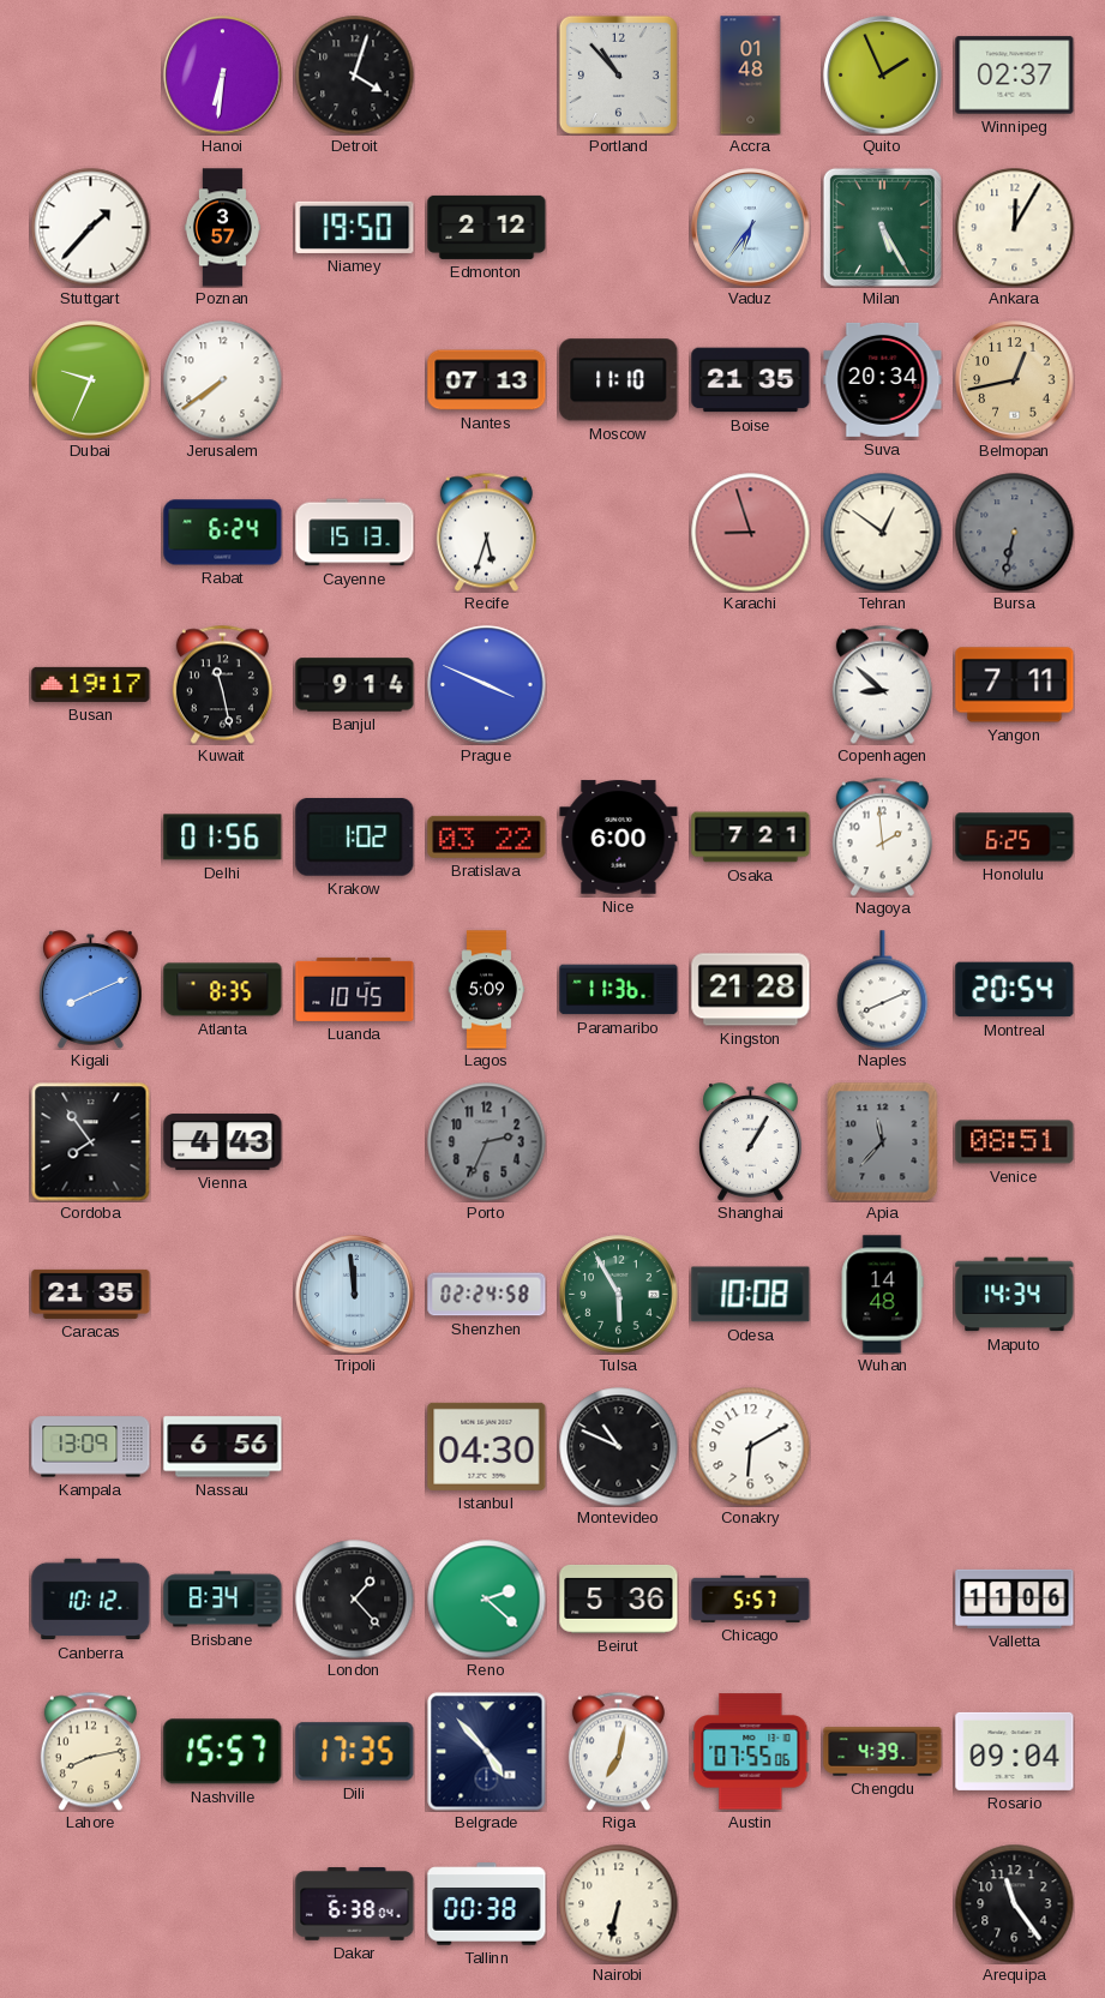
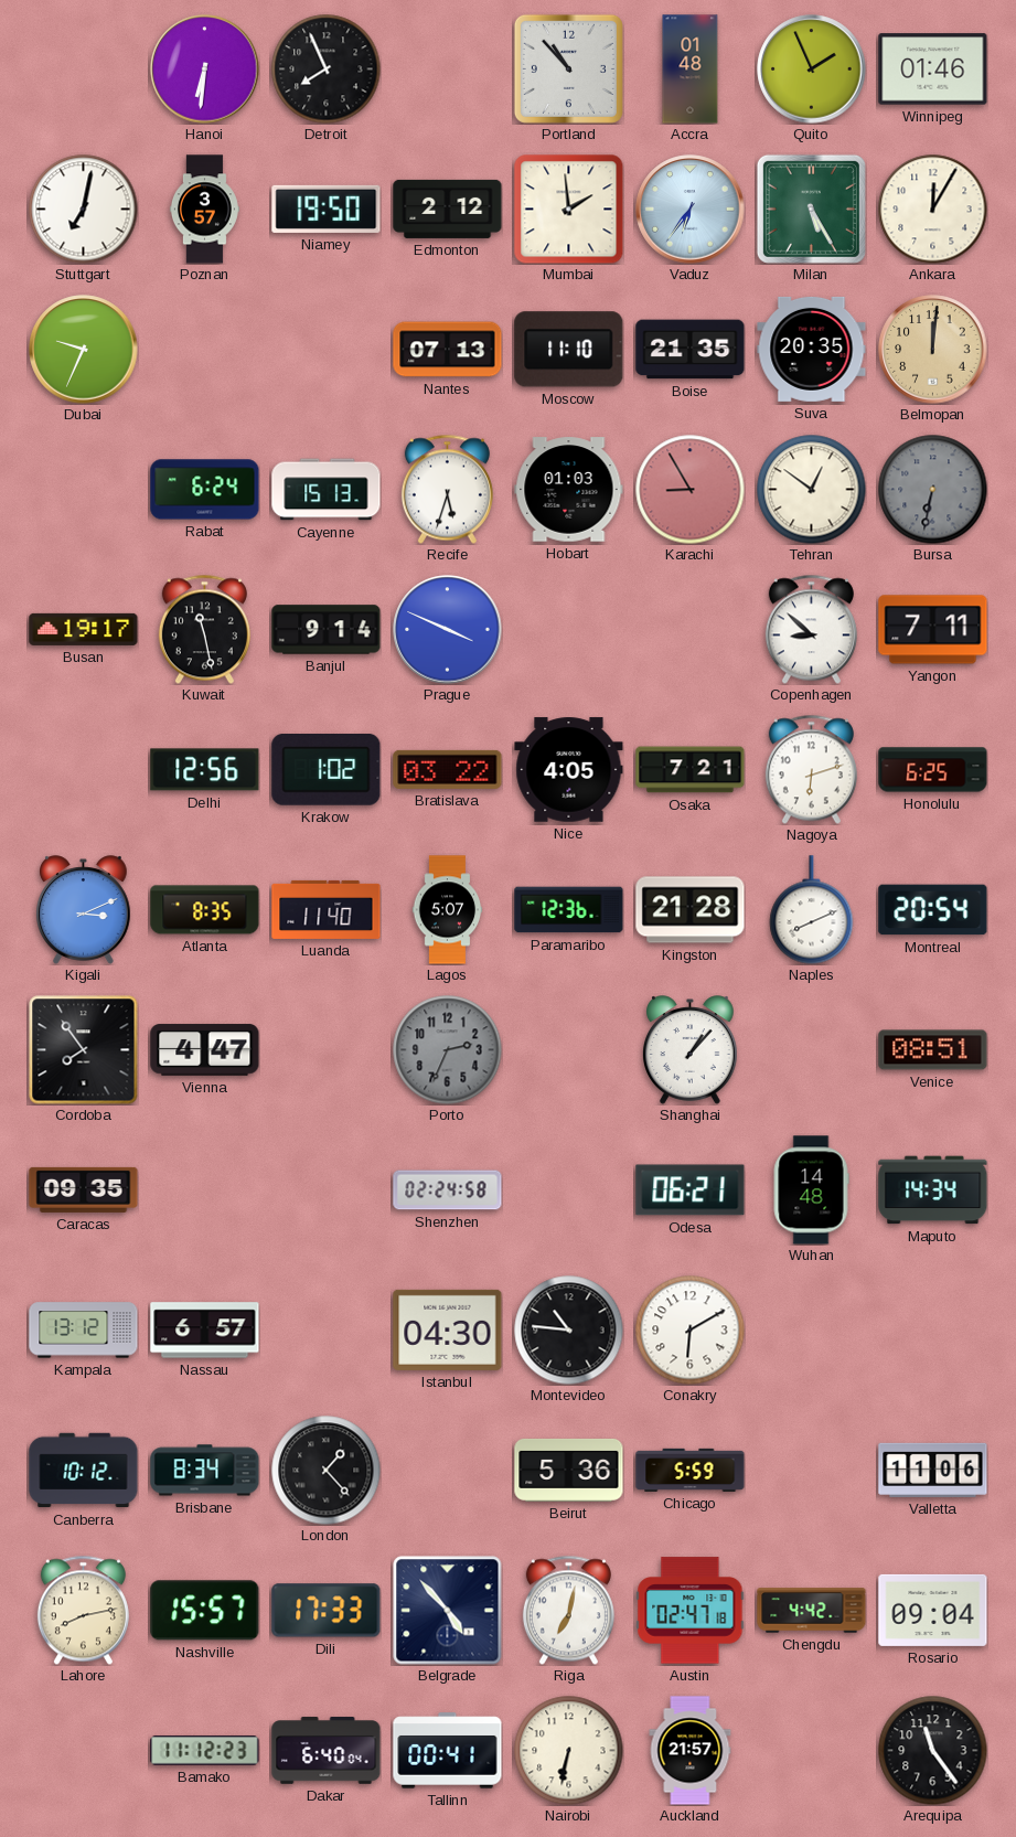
Detroit: 4:03 -> 7:56
Winnipeg: 02:37 -> 01:46
Stuttgart: 1:37 -> 7:02
Mumbai: none -> 1:59
Jerusalem: 7:39 -> none
Suva: 20:34 -> 20:35
Belmopan: 12:43 -> 12:01
Hobart: none -> 01:03
Karachi: 8:57 -> 8:55
Delhi: 01:56 -> 12:56
Nice: 6:00 -> 4:05
Nagoya: 1:59 -> 6:12
Kigali: 8:11 -> 3:11
Luanda: 10:45 -> 11:40
Lagos: 5:09 -> 5:07
Paramaribo: 11:36 -> 12:36
Vienna: 4:43 -> 4:47
Shanghai: 1:05 -> 1:07
Apia: 11:37 -> none
Caracas: 21:35 -> 09:35
Tripoli: 11:59 -> none
Tulsa: 5:55 -> none
Odesa: 10:08 -> 06:21
Kampala: 13:09 -> 13:12
Nassau: 6:56 -> 6:57
Montevideo: 10:49 -> 10:46
Reno: 2:22 -> none
Chicago: 5:57 -> 5:59
Dili: 17:35 -> 17:33
Austin: 07:55 -> 02:47
Chengdu: 4:39 -> 4:42
Bamako: none -> 11:12
Dakar: 6:38 -> 6:40
Tallinn: 00:38 -> 00:41
Auckland: none -> 21:57
